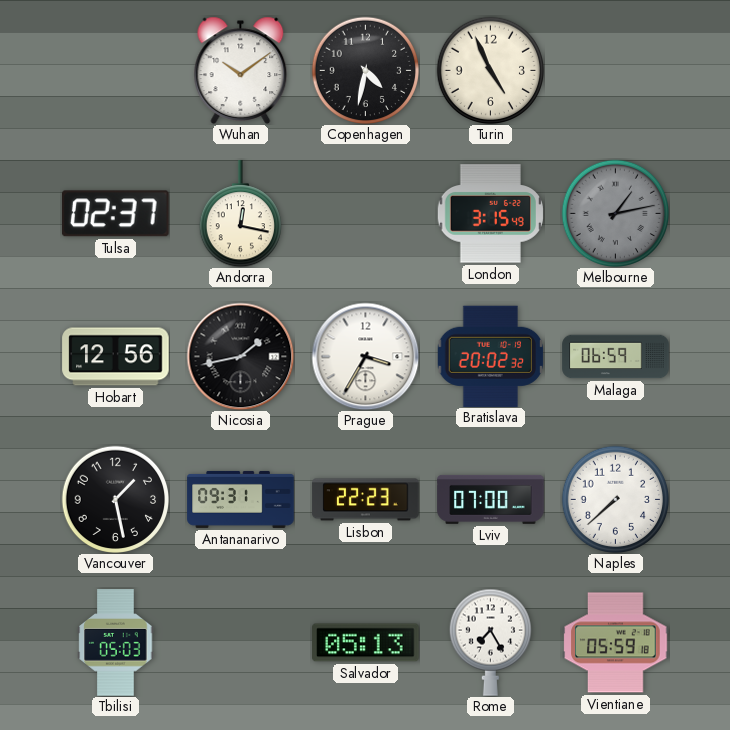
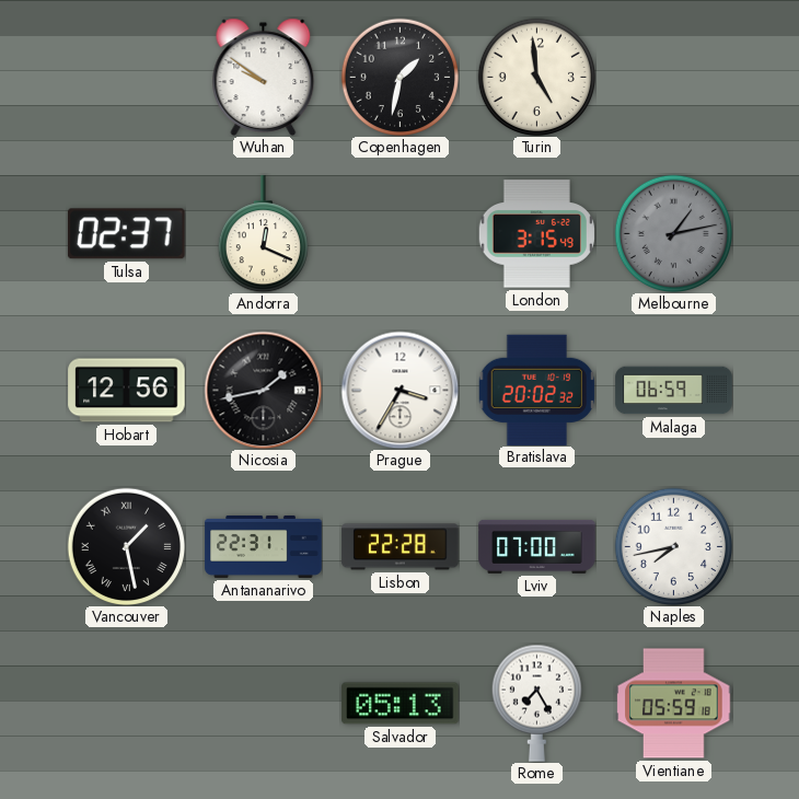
Wuhan: 10:09 -> 9:51
Copenhagen: 4:32 -> 1:32
Turin: 4:56 -> 4:59
Andorra: 12:17 -> 12:19
Vancouver numerals: Arabic -> Roman
Antananarivo: 09:31 -> 22:31
Lisbon: 22:23 -> 22:28
Naples: 7:38 -> 7:43
Tbilisi: 05:03 -> none
